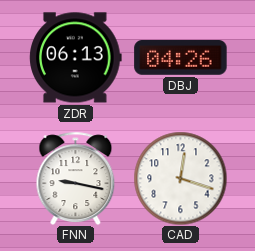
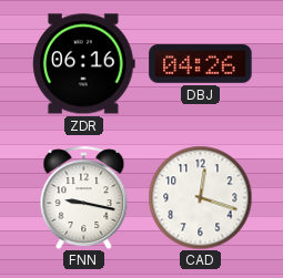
ZDR: 06:13 -> 06:16
